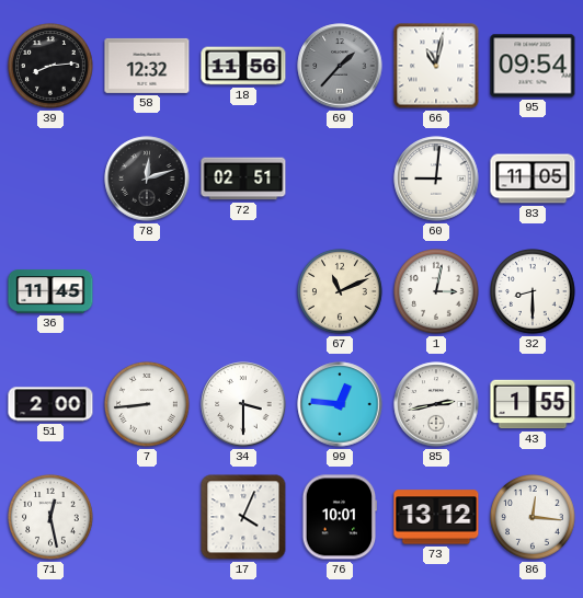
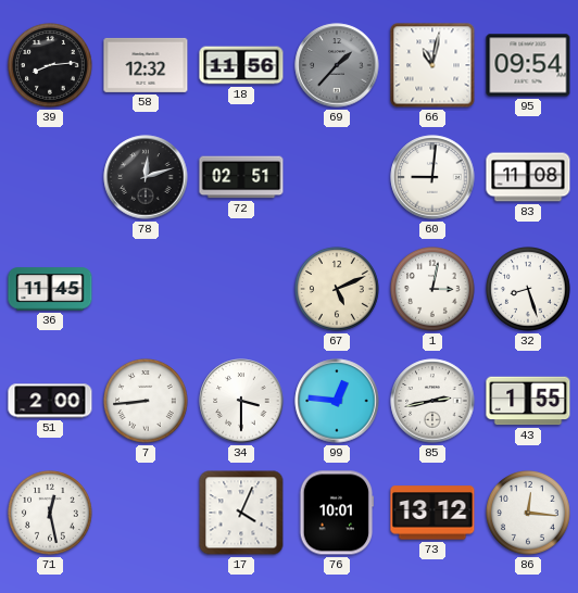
83: 11:05 -> 11:08
67: 11:11 -> 5:11
32: 8:30 -> 8:27
